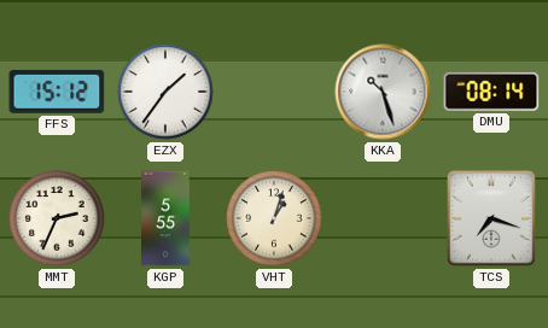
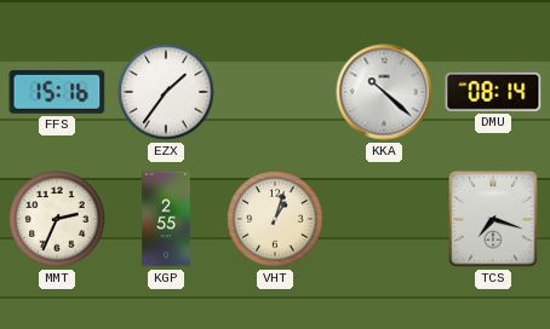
FFS: 15:12 -> 15:16
KKA: 10:27 -> 10:22
KGP: 5:55 -> 2:55
